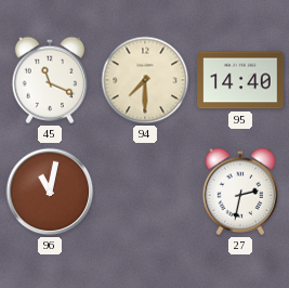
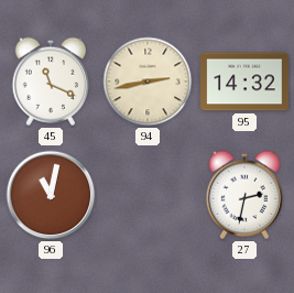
94: 7:30 -> 2:43
95: 14:40 -> 14:32
